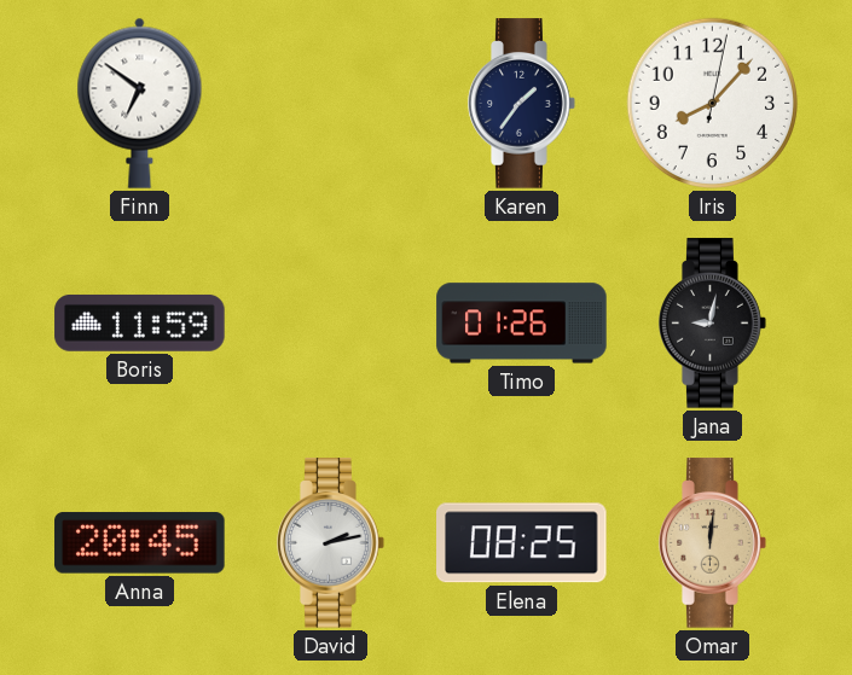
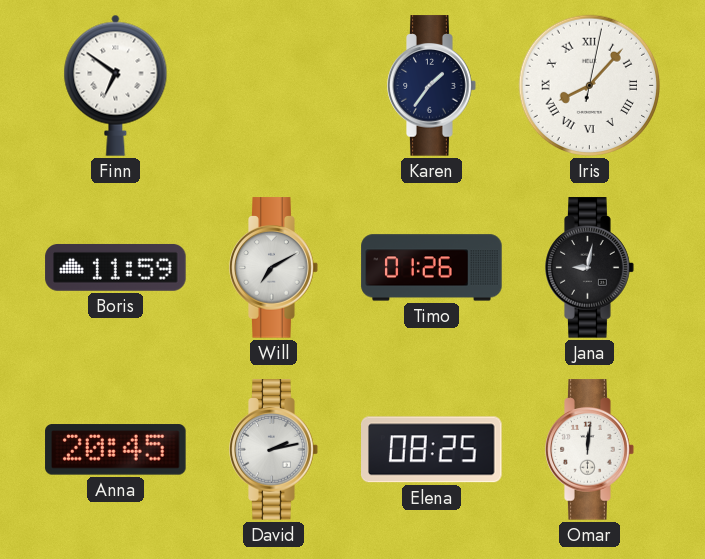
Iris numerals: Arabic -> Roman
Will: none -> 7:10
Omar dial: champagne -> white
